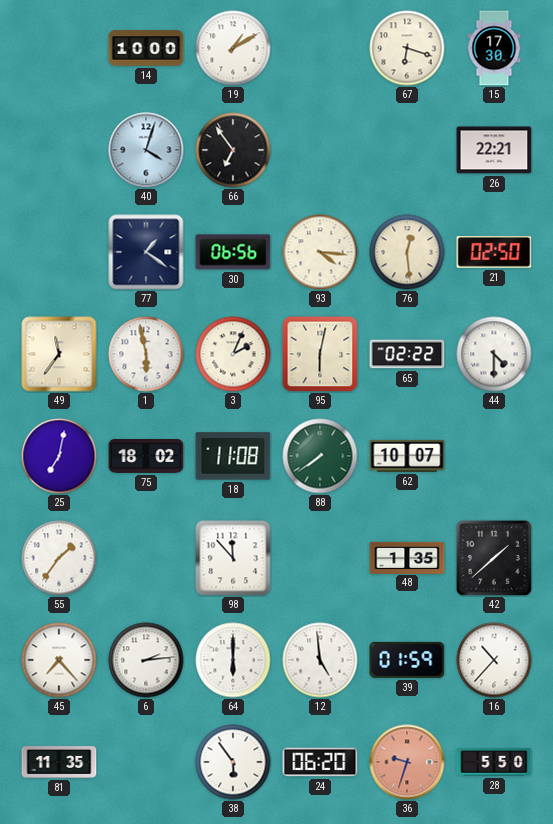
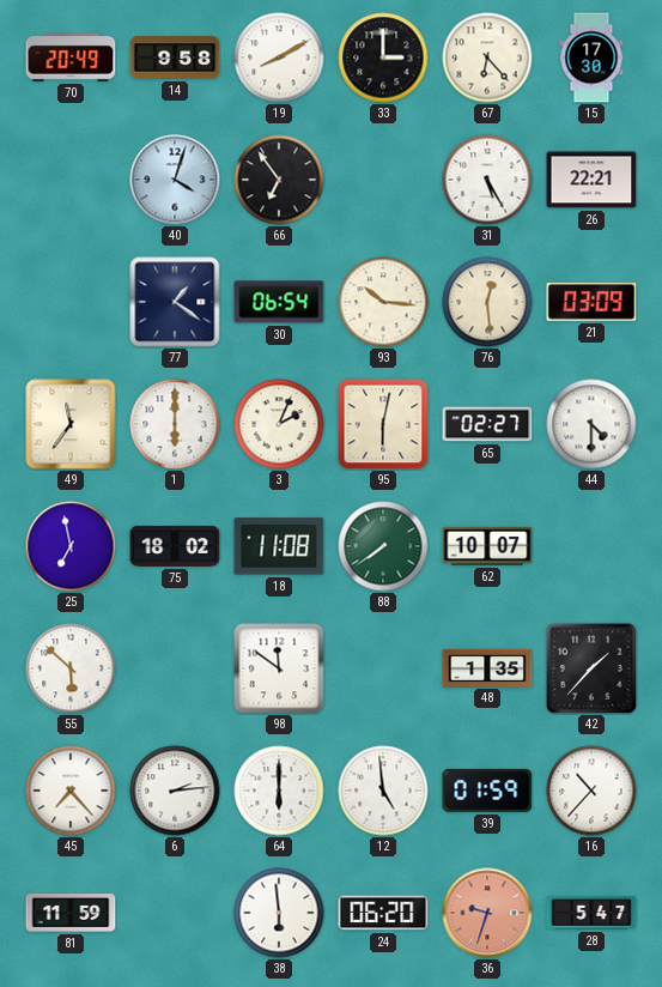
70: none -> 20:49
14: 10:00 -> 9:58
19: 1:10 -> 8:10
33: none -> 3:00
67: 6:18 -> 6:23
31: none -> 5:25
30: 06:56 -> 06:54
93: 4:16 -> 10:16
21: 02:50 -> 03:09
1: 5:58 -> 6:00
65: 02:22 -> 02:27
25: 7:02 -> 6:58
55: 1:36 -> 5:52
98: 11:53 -> 11:51
42: 1:38 -> 1:37
81: 11:35 -> 11:59
38: 5:54 -> 5:59
28: 5:50 -> 5:47
